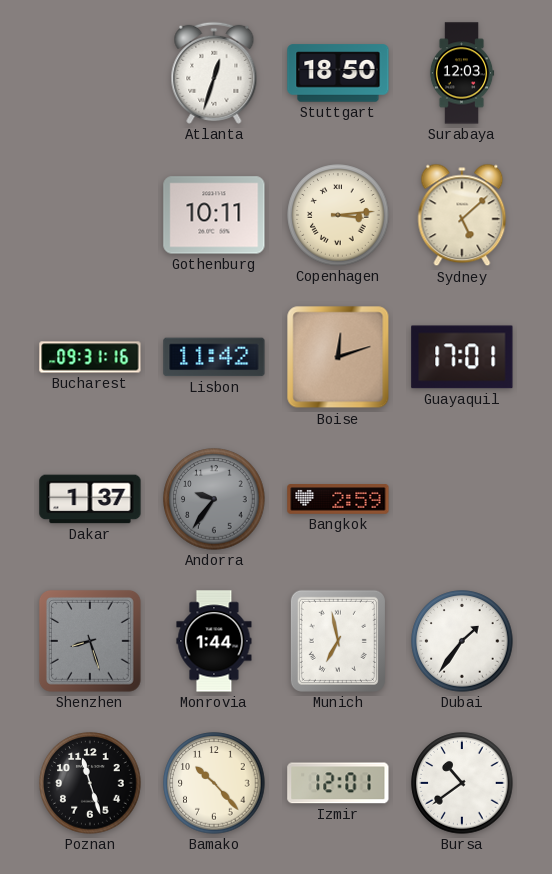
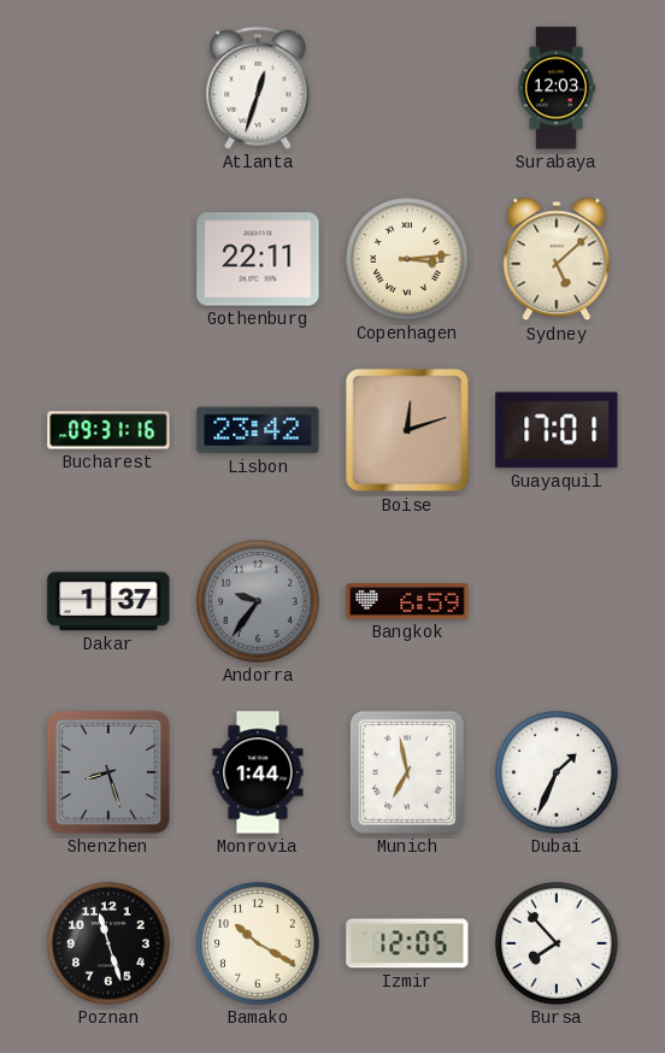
Stuttgart: 18:50 -> none
Gothenburg: 10:11 -> 22:11
Lisbon: 11:42 -> 23:42
Bangkok: 2:59 -> 6:59
Dubai: 1:36 -> 1:34
Bamako: 10:23 -> 10:20
Izmir: 12:01 -> 12:05
Bursa: 10:39 -> 7:53
